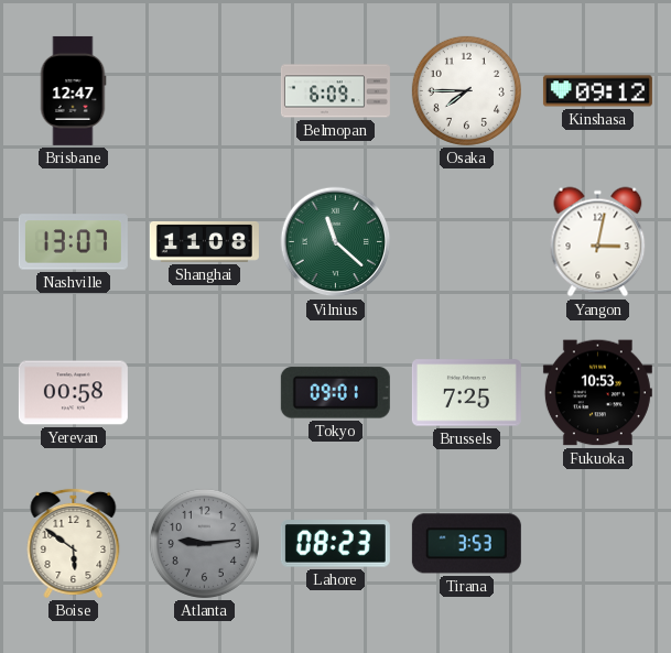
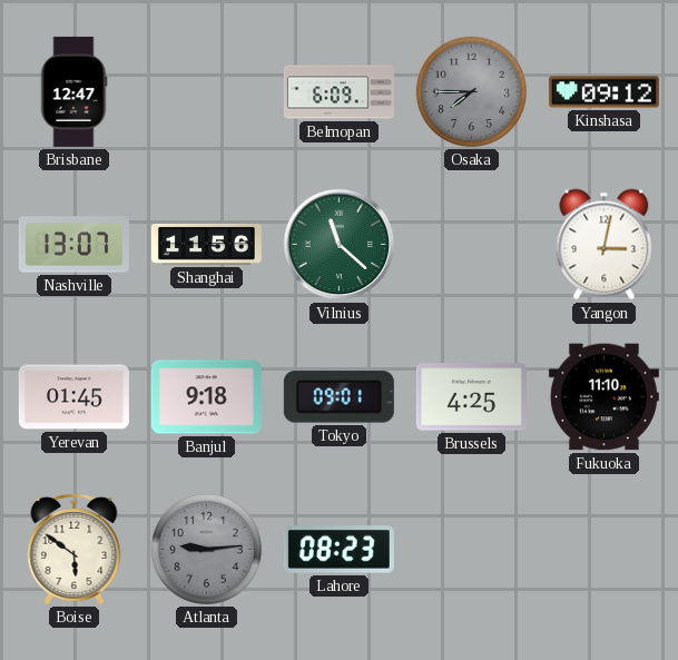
Osaka dial: white -> grey
Shanghai: 11:08 -> 11:56
Yerevan: 00:58 -> 01:45
Banjul: none -> 9:18
Brussels: 7:25 -> 4:25
Fukuoka: 10:53 -> 11:10
Tirana: 3:53 -> none
